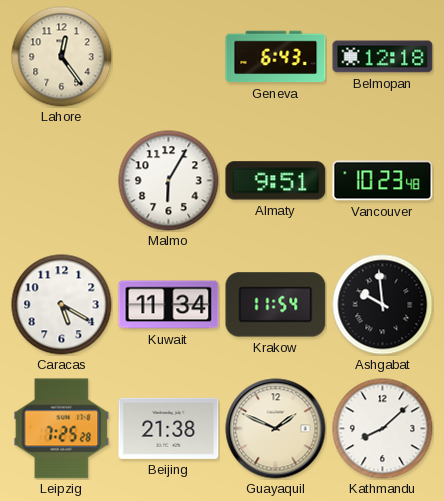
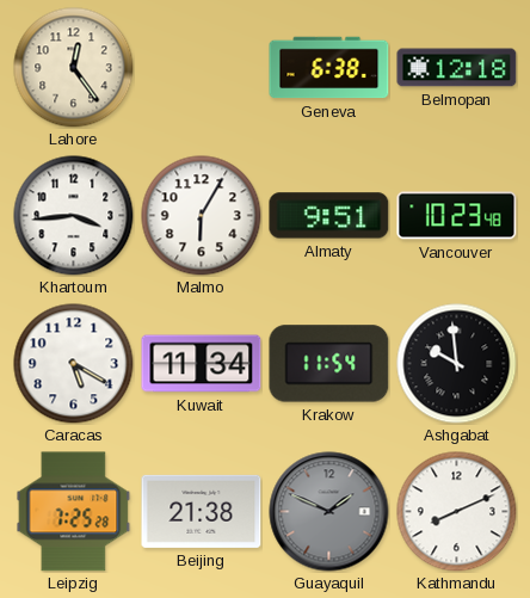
Geneva: 6:43 -> 6:38
Khartoum: none -> 3:44
Guayaquil dial: cream -> grey
Kathmandu: 8:08 -> 8:11
